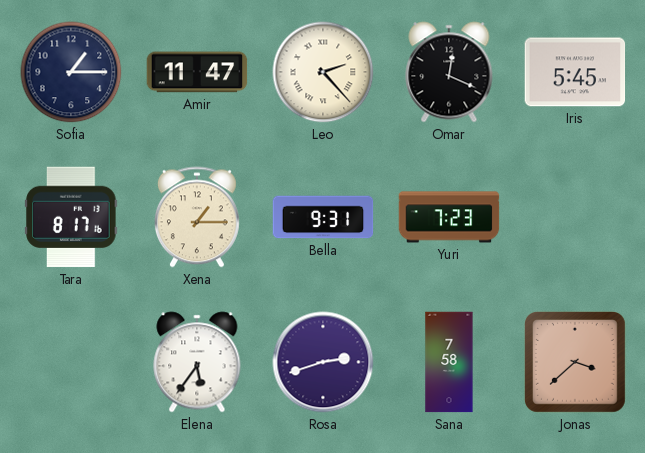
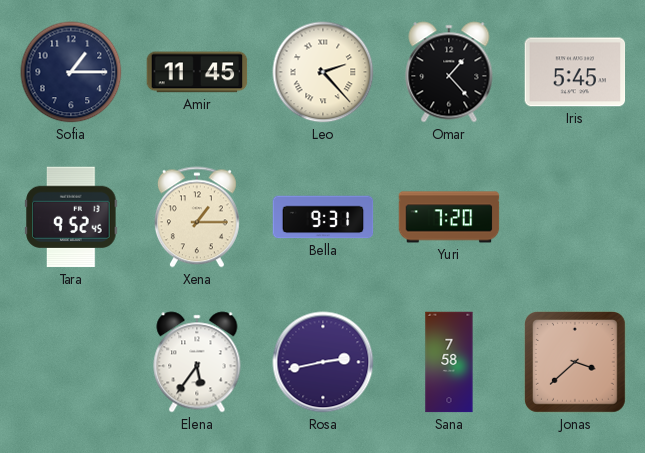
Amir: 11:47 -> 11:45
Omar: 12:19 -> 1:23
Tara: 8:17 -> 9:52
Yuri: 7:23 -> 7:20
Rosa: 2:42 -> 2:43
